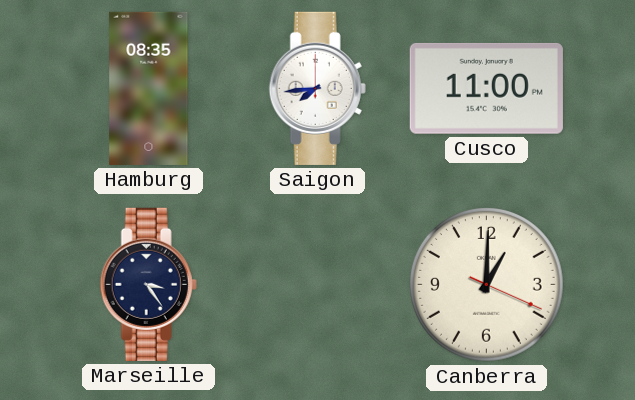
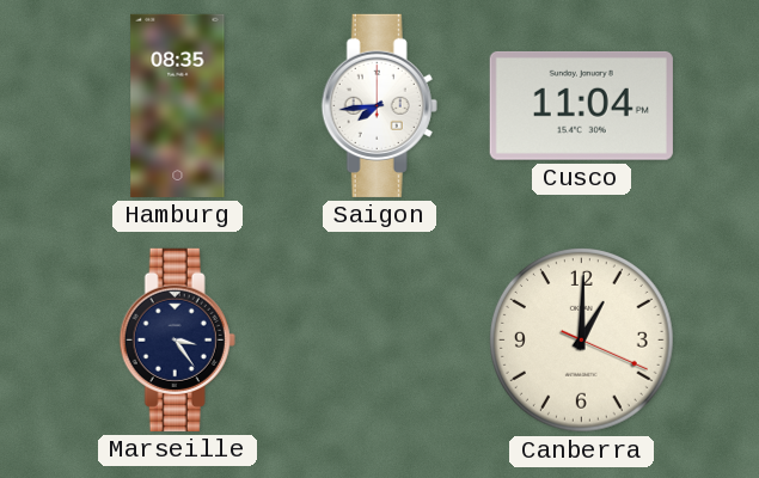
Cusco: 11:00 -> 11:04
